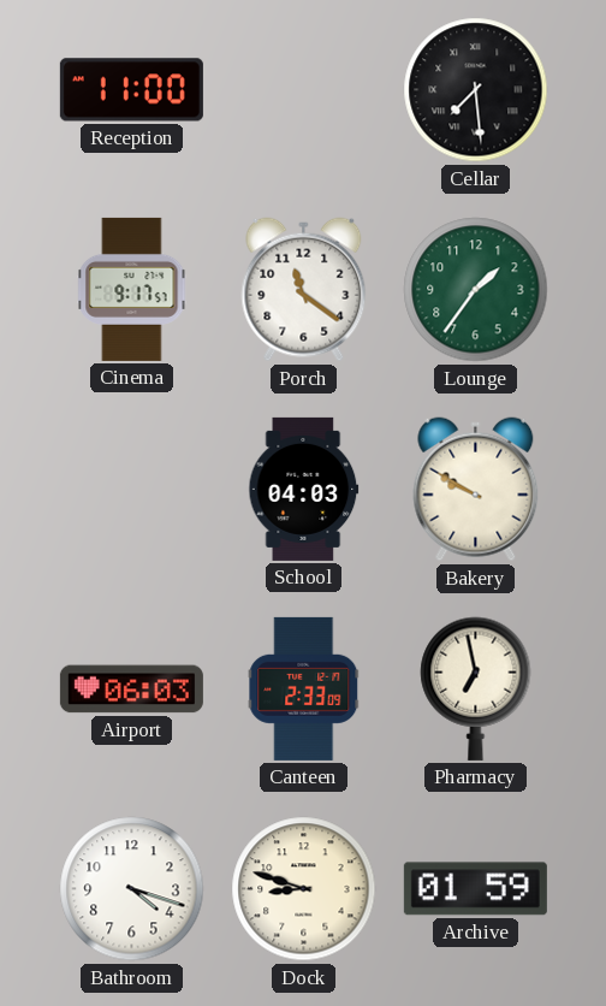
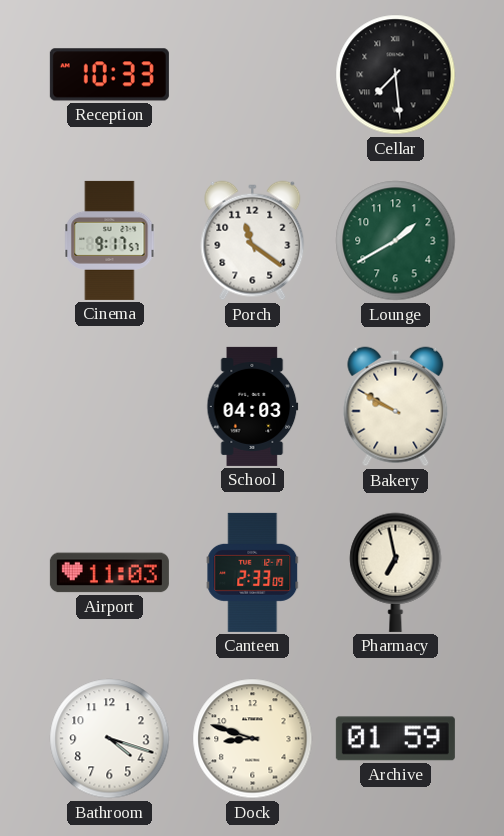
Reception: 11:00 -> 10:33
Lounge: 1:36 -> 1:40
Airport: 06:03 -> 11:03
